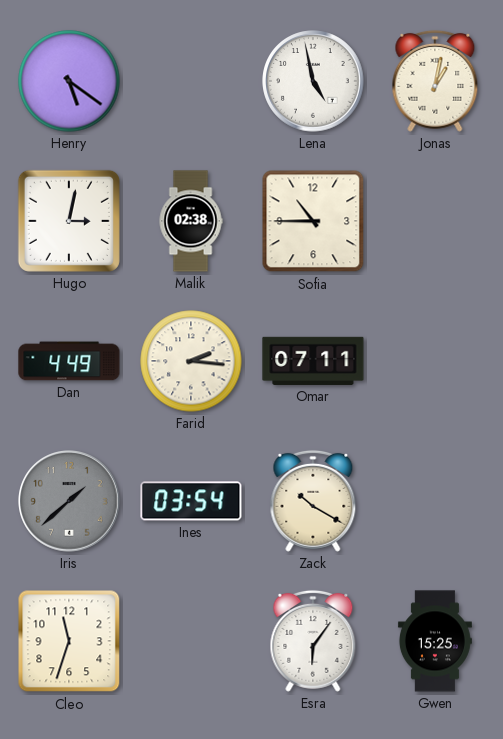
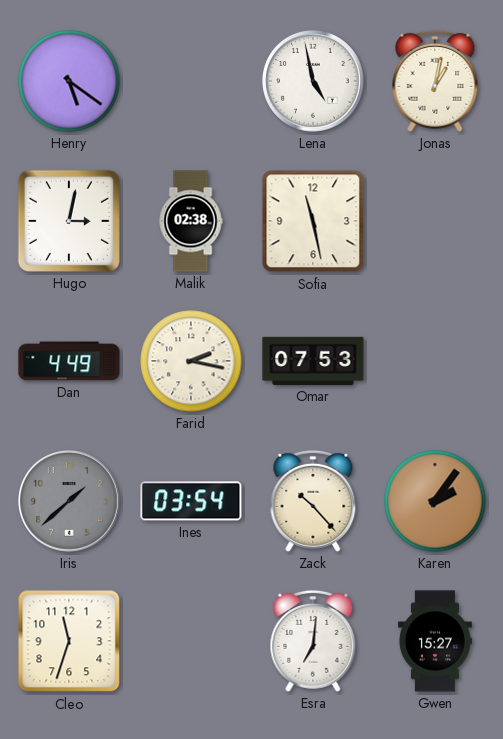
Sofia: 10:45 -> 11:28
Farid: 2:16 -> 2:17
Omar: 07:11 -> 07:53
Zack: 10:20 -> 10:23
Karen: none -> 2:06
Esra: 6:06 -> 7:01
Gwen: 15:25 -> 15:27
